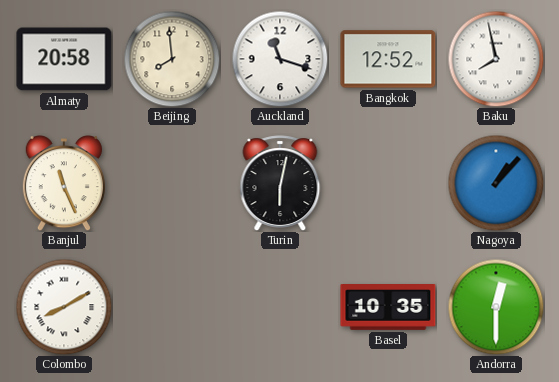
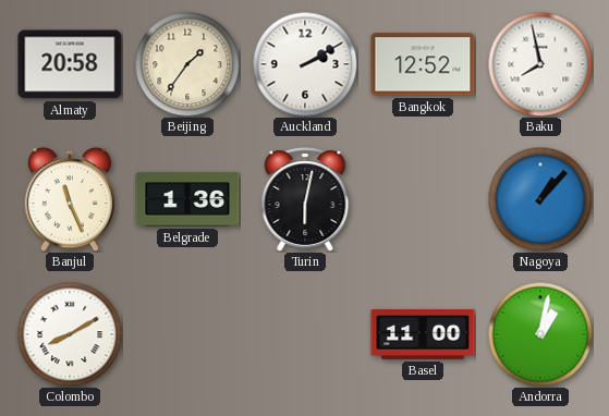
Beijing: 7:59 -> 1:36
Auckland: 11:18 -> 2:10
Belgrade: none -> 1:36
Basel: 10:35 -> 11:00
Andorra: 12:30 -> 1:02
